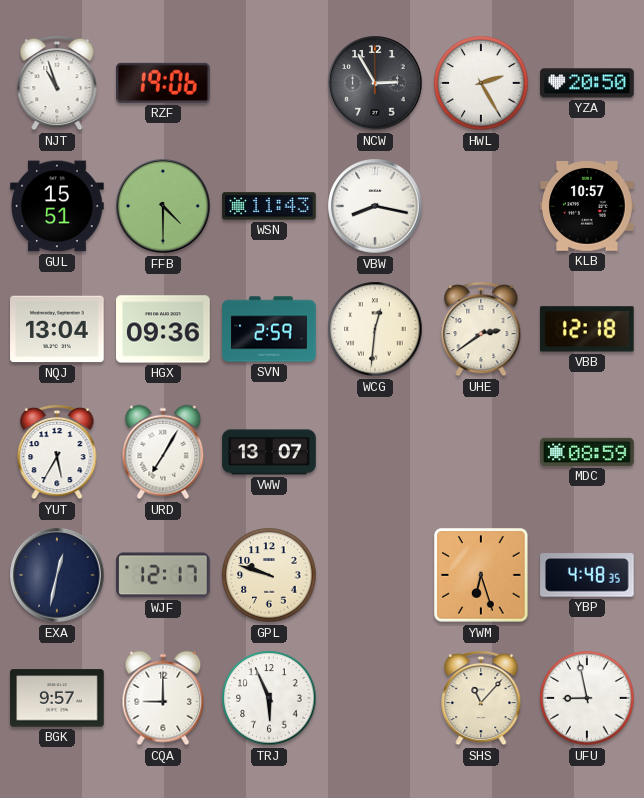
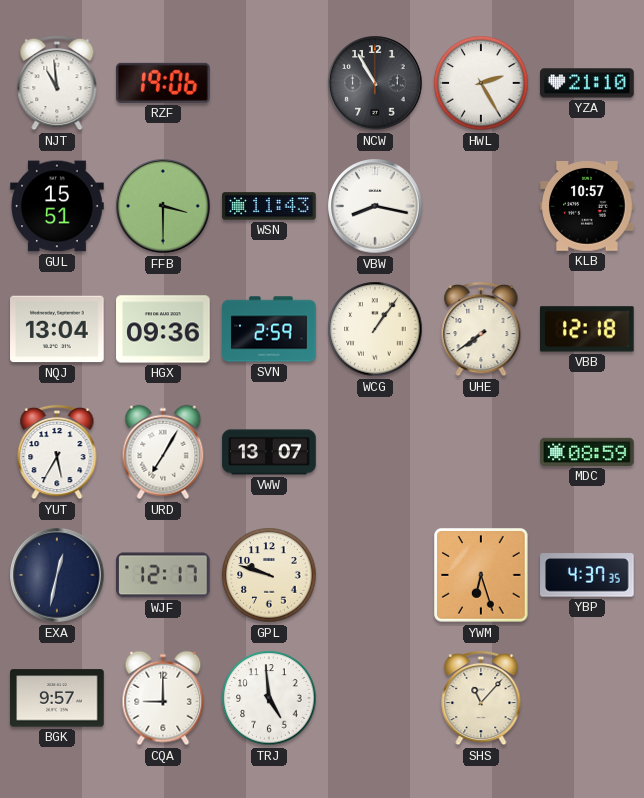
NJT: 10:57 -> 10:59
NCW: 2:55 -> 10:55
YZA: 20:50 -> 21:10
FFB: 4:30 -> 3:30
WCG: 12:31 -> 1:06
UHE: 2:39 -> 7:39
YBP: 4:48 -> 4:37
TRJ: 5:56 -> 4:59
UFU: 8:58 -> none
